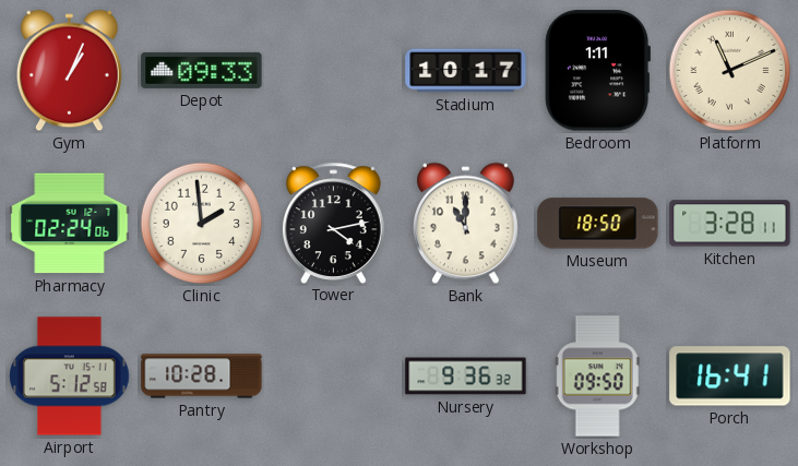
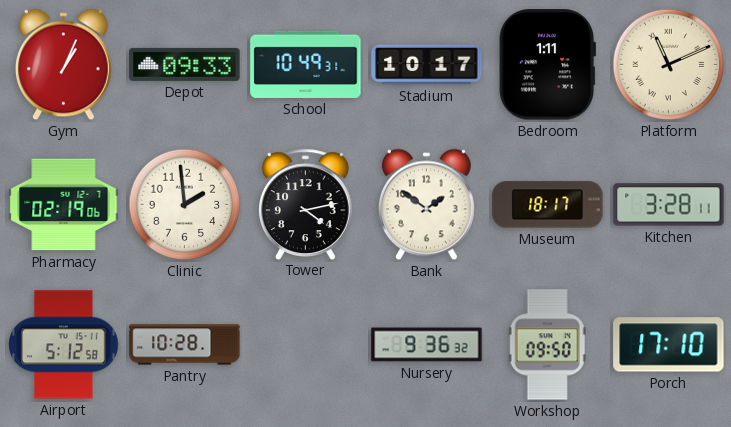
School: none -> 10:49
Pharmacy: 02:24 -> 02:19
Bank: 11:00 -> 1:51
Museum: 18:50 -> 18:17
Porch: 16:41 -> 17:10
